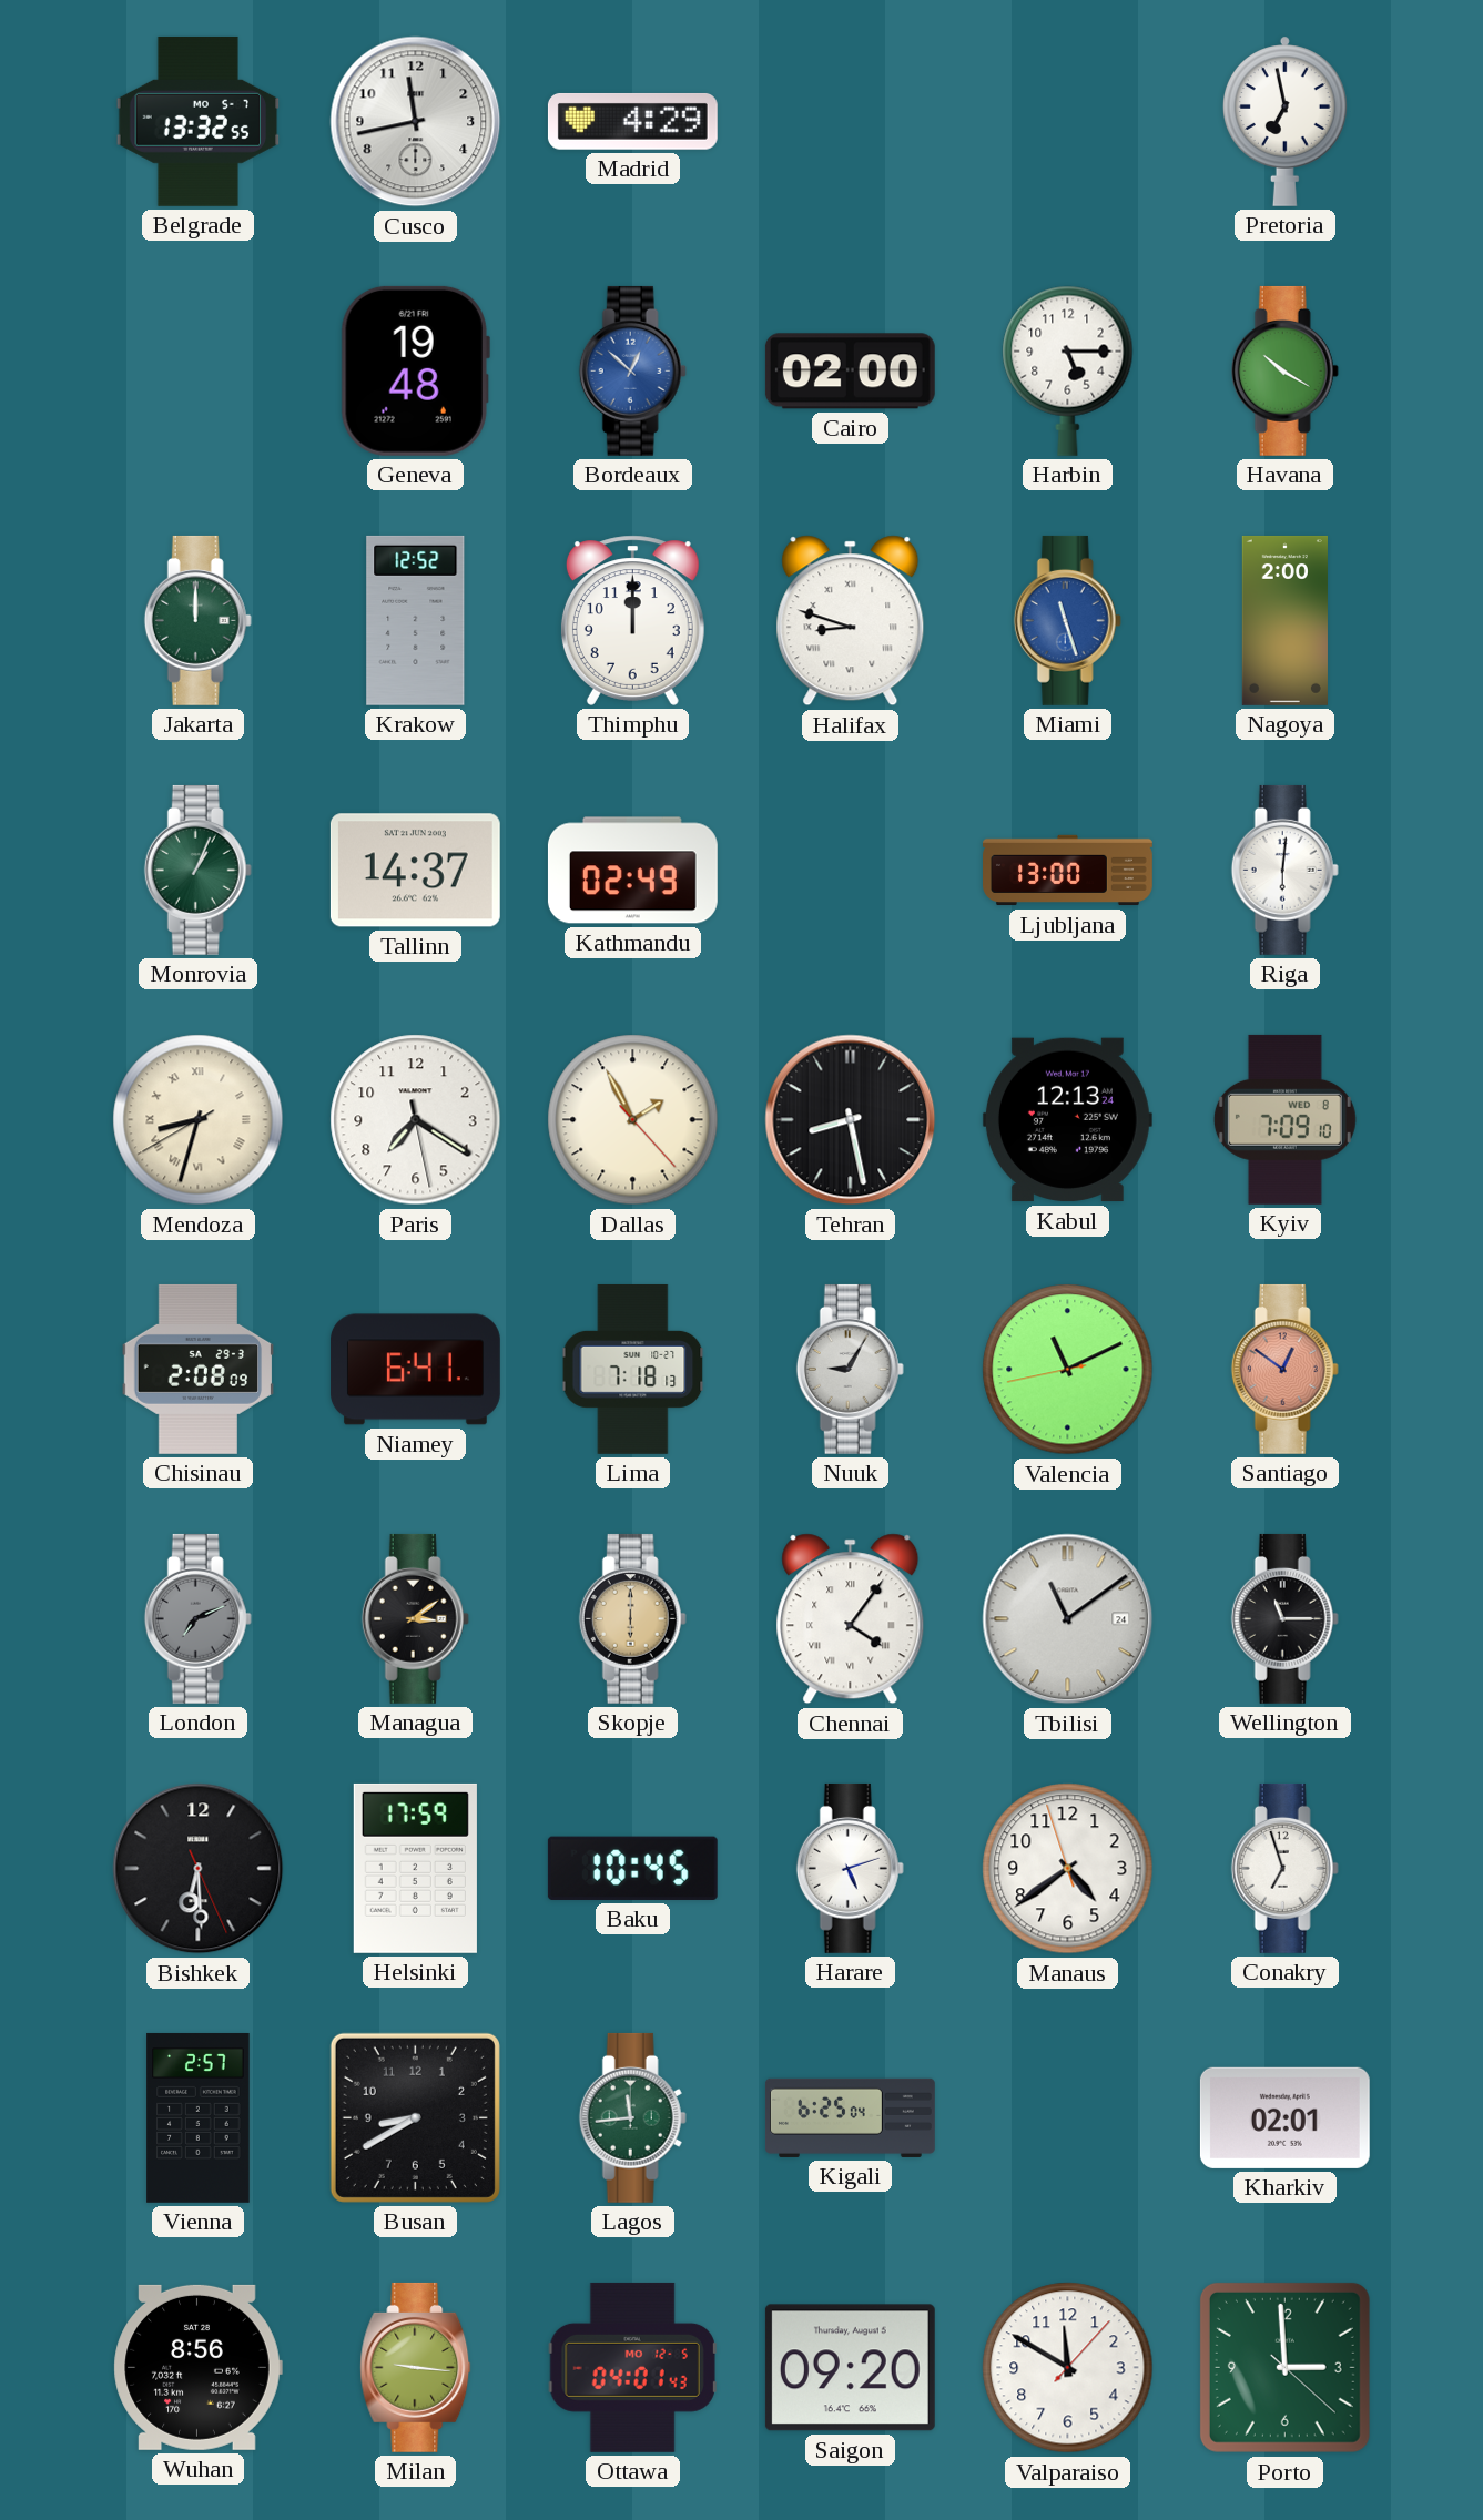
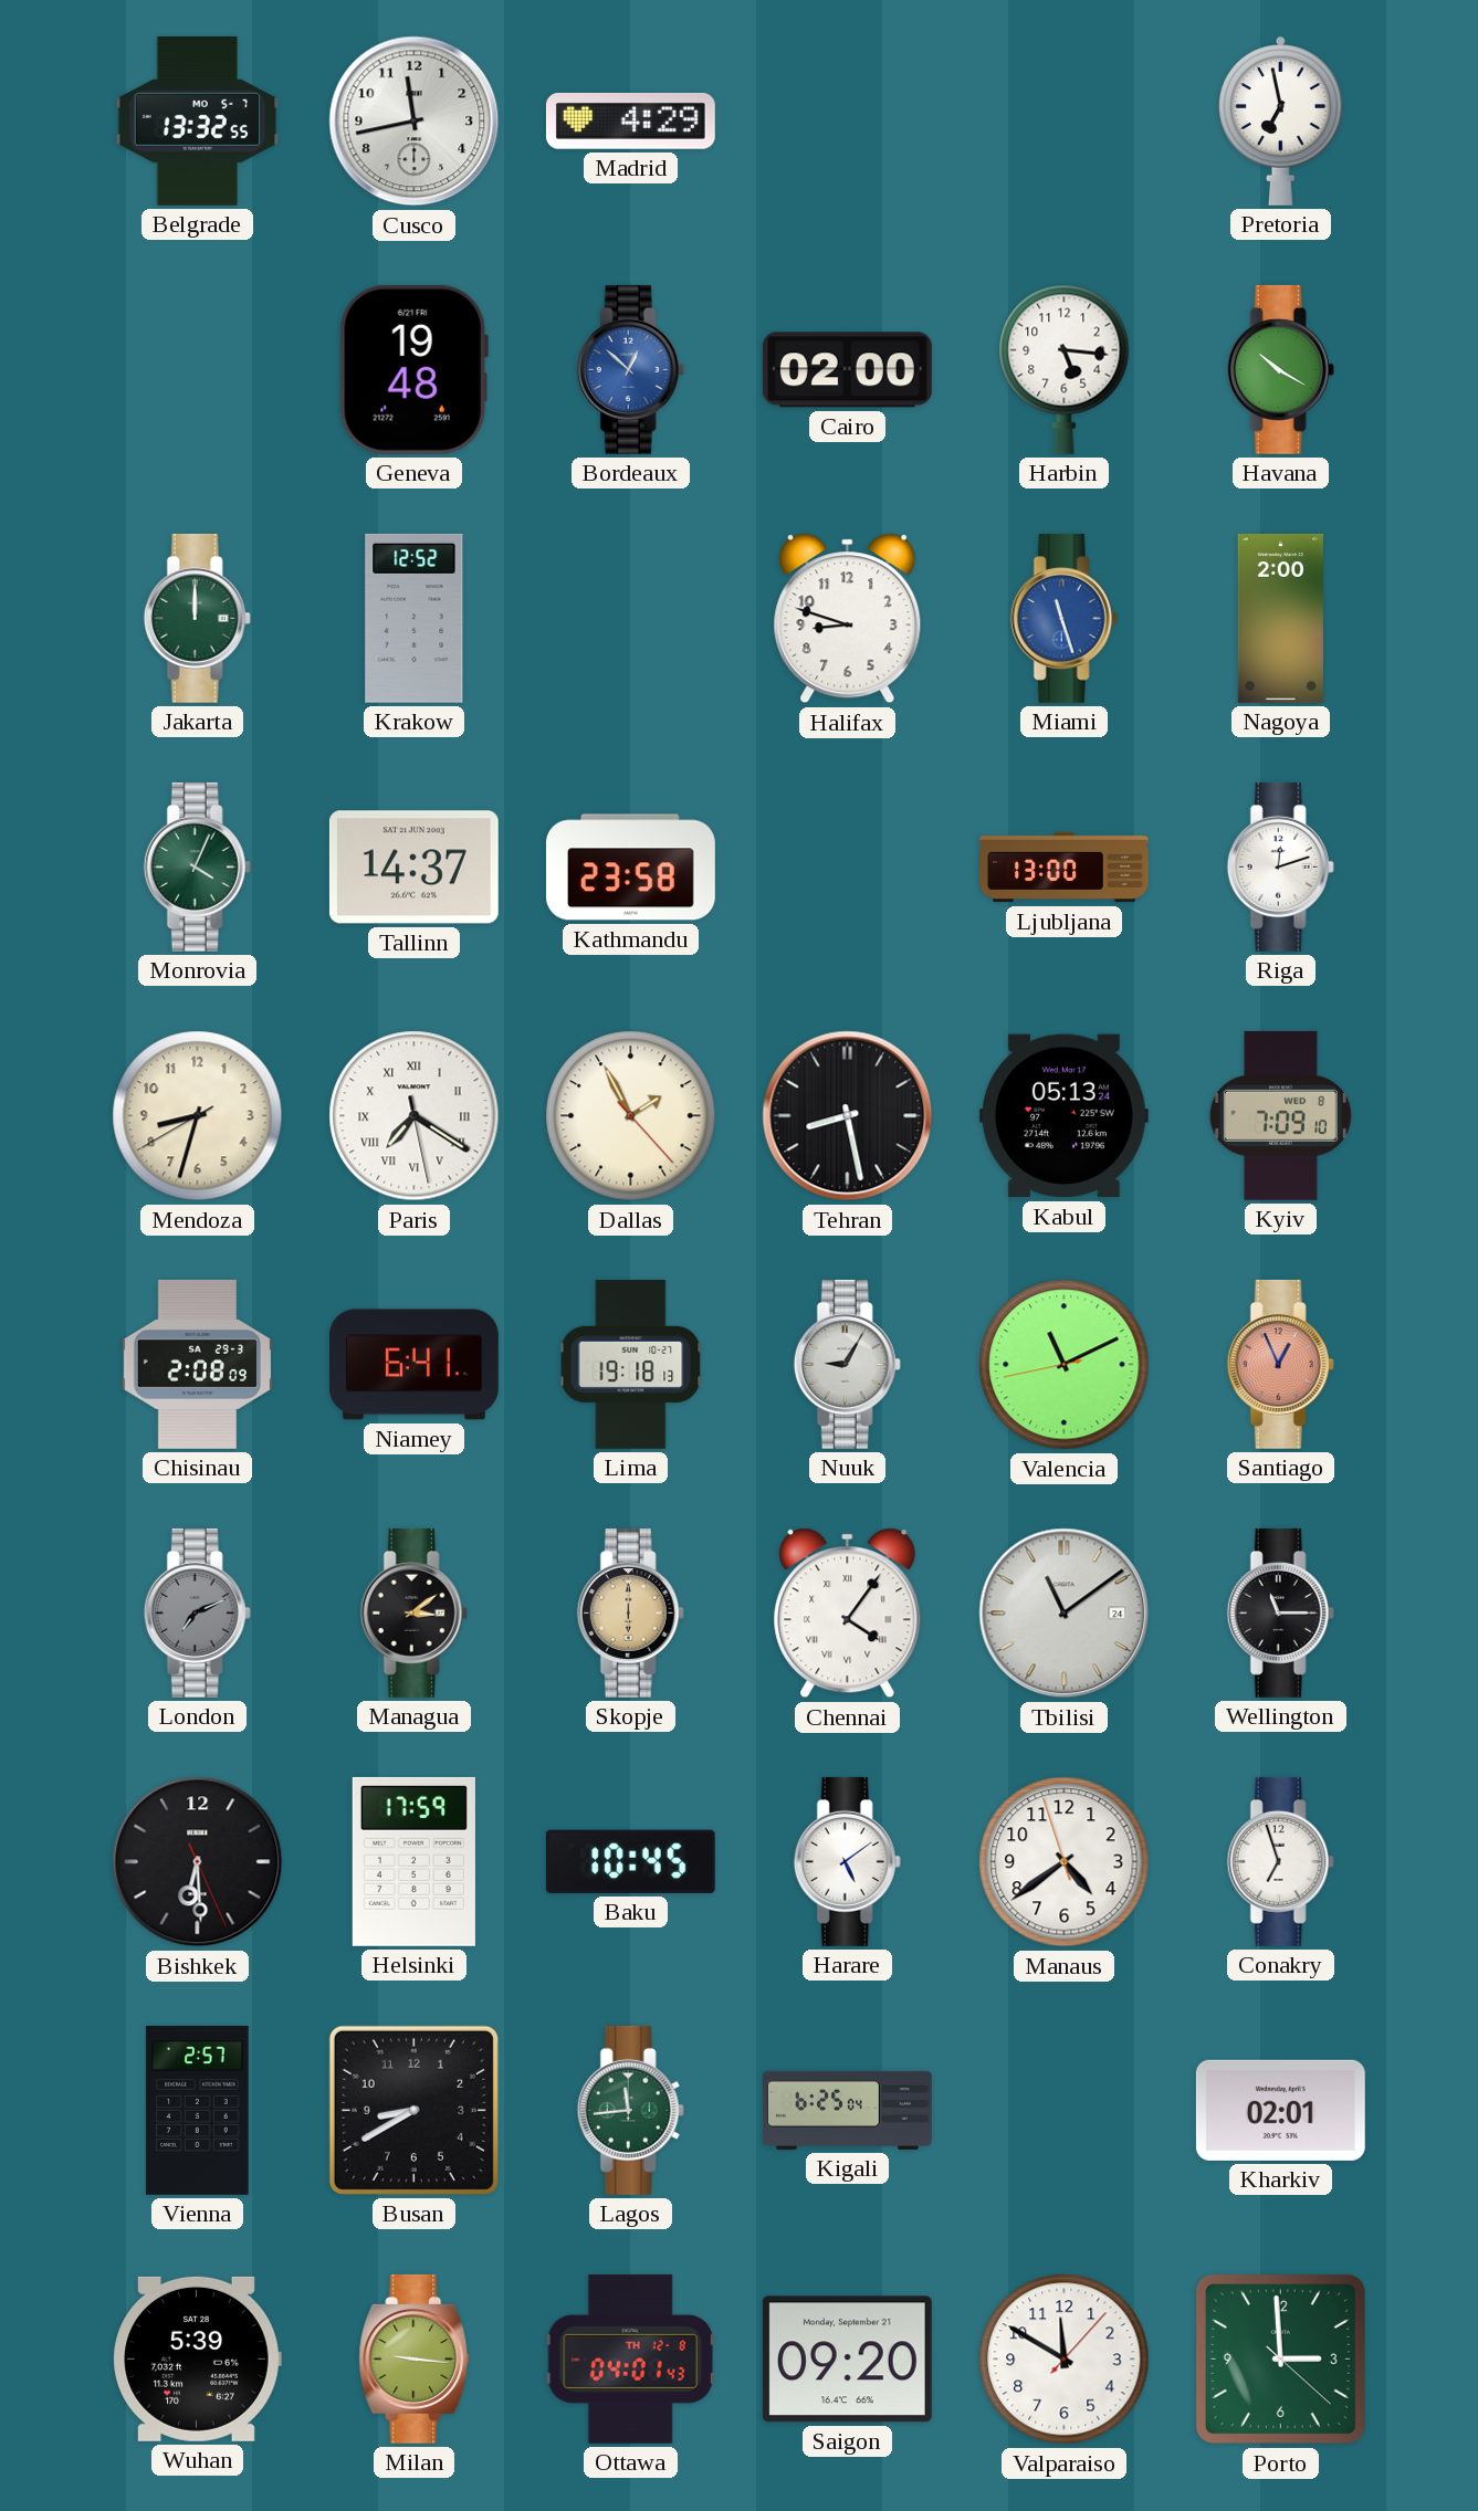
Harbin: 5:15 -> 5:16
Thimphu: 12:00 -> none
Halifax numerals: Roman -> Arabic
Monrovia: 1:04 -> 4:04
Kathmandu: 02:49 -> 23:58
Riga: 6:01 -> 12:12
Mendoza numerals: Roman -> Arabic
Paris numerals: Arabic -> Roman
Kabul: 12:13 -> 05:13
Lima: 7:18 -> 19:18
Santiago: 12:51 -> 12:56
Harare: 5:12 -> 5:09
Wuhan: 8:56 -> 5:39
Ottawa date: MO 12-5 -> TH 12-8
Saigon date: Thursday, August 5 -> Monday, September 21
